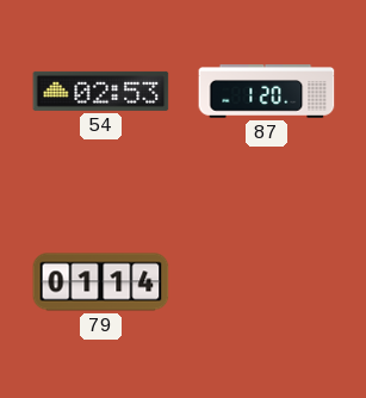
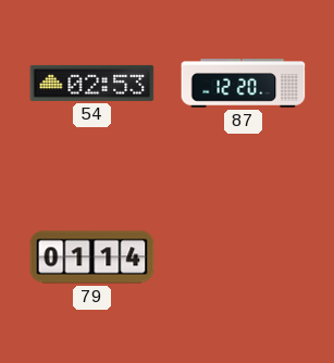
87: 1:20 -> 12:20
